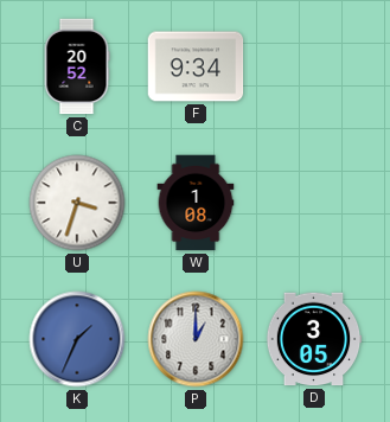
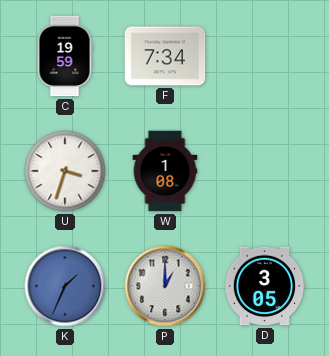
C: 20:52 -> 19:59
F: 9:34 -> 7:34
